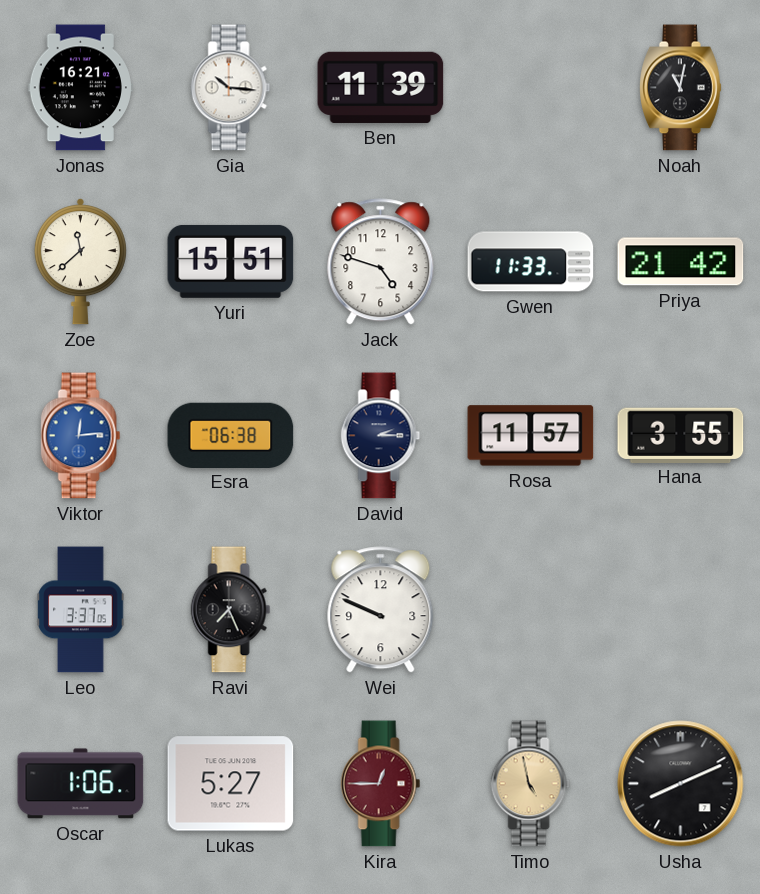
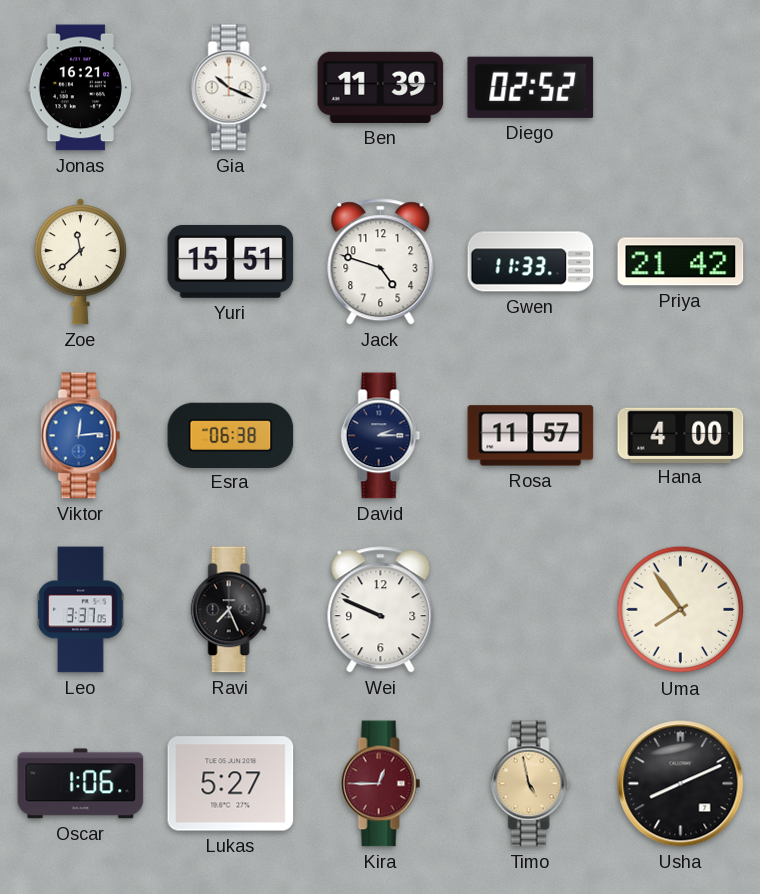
Gia: 10:16 -> 10:19
Diego: none -> 02:52
Noah: 11:02 -> none
Hana: 3:55 -> 4:00
Uma: none -> 7:54
